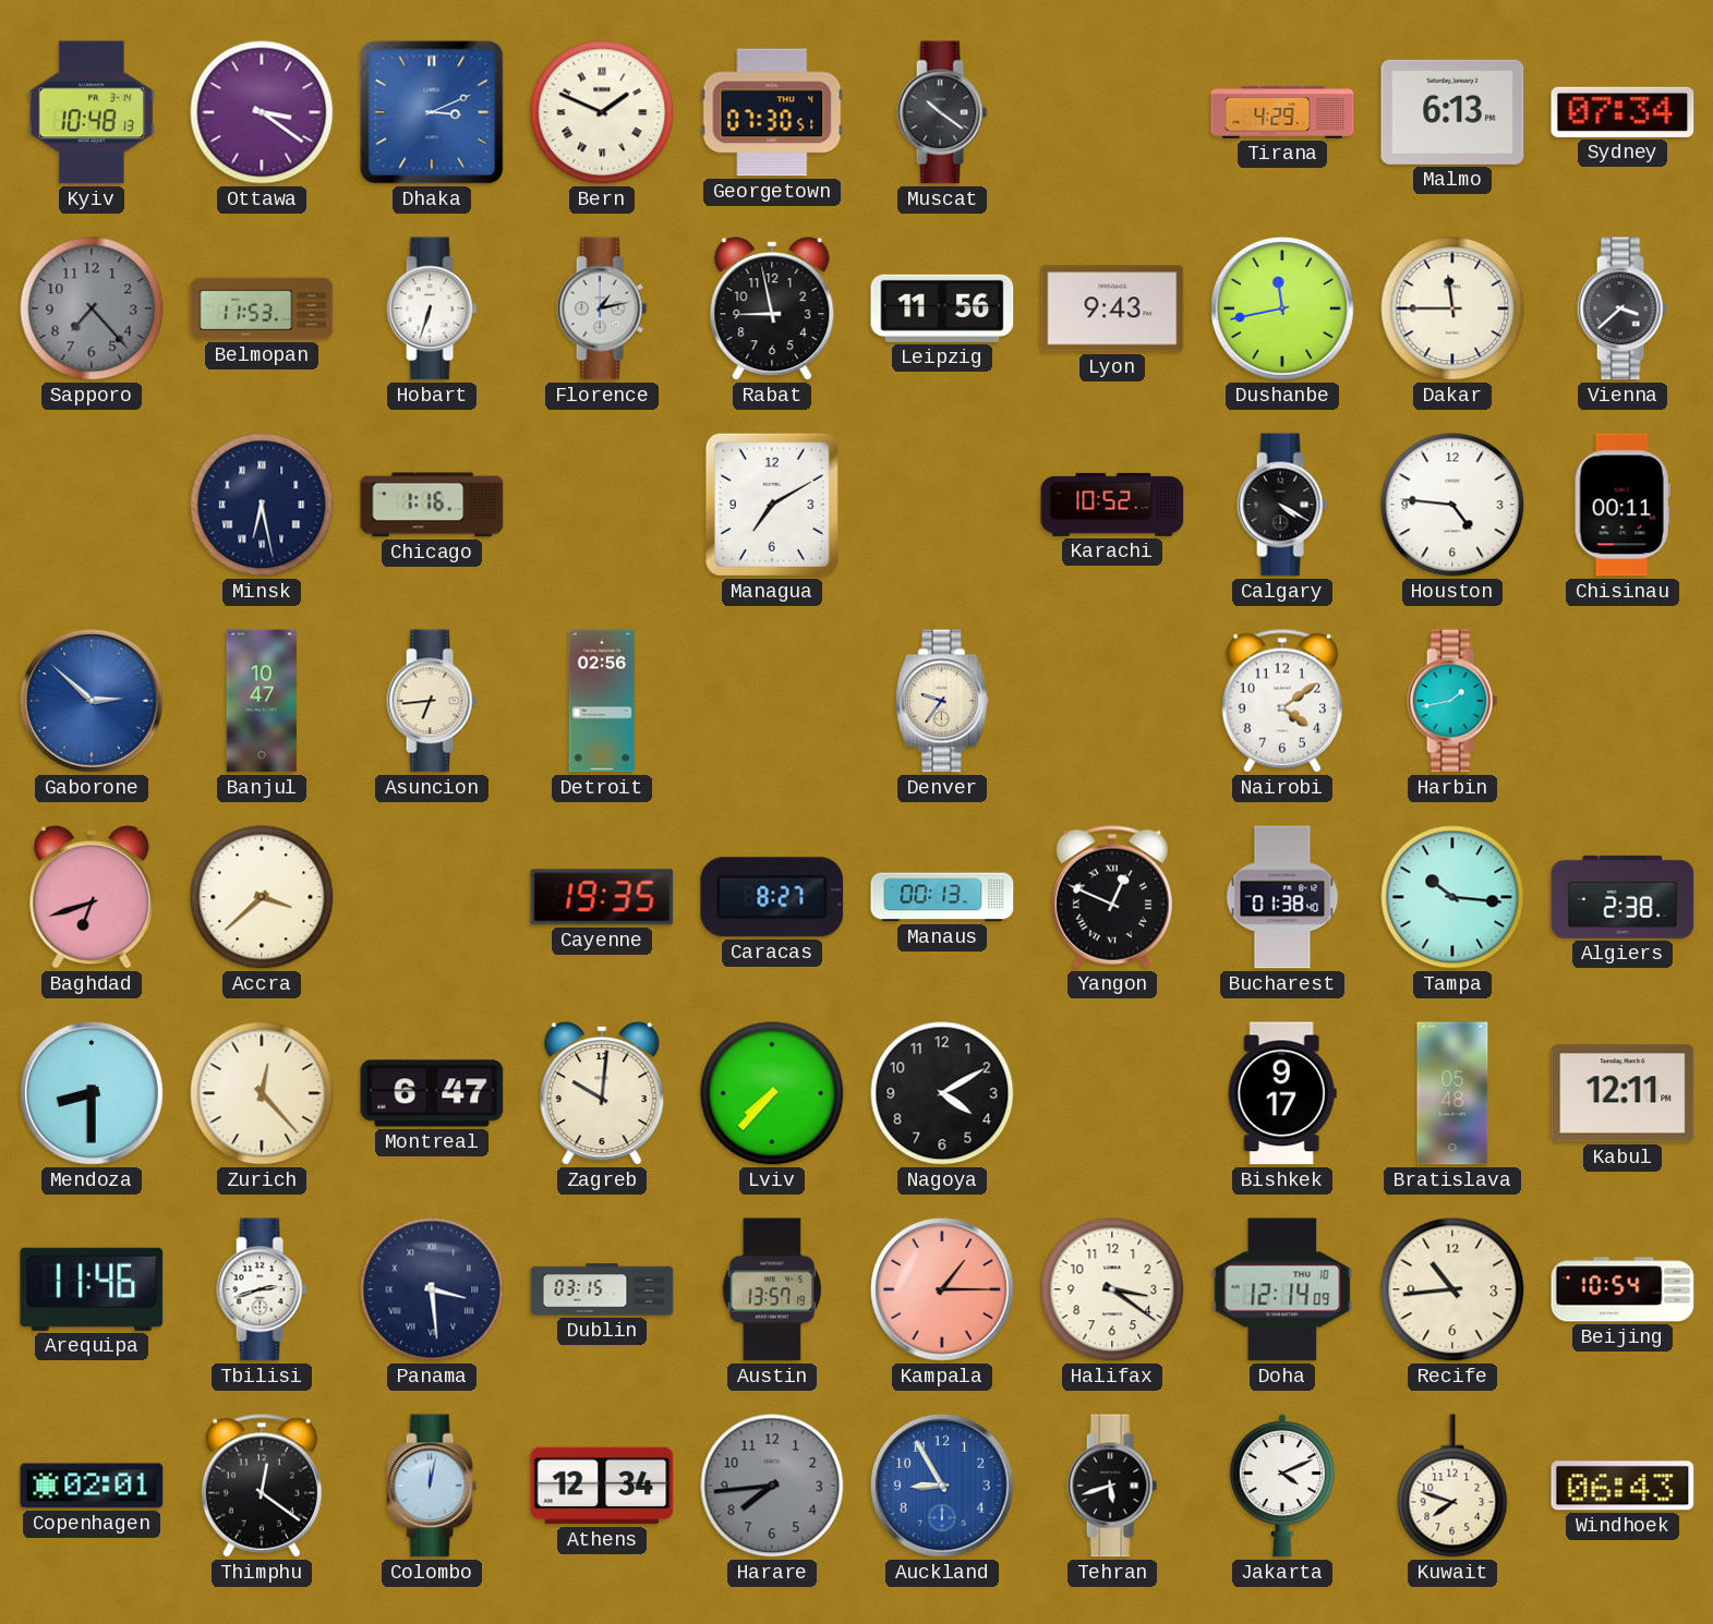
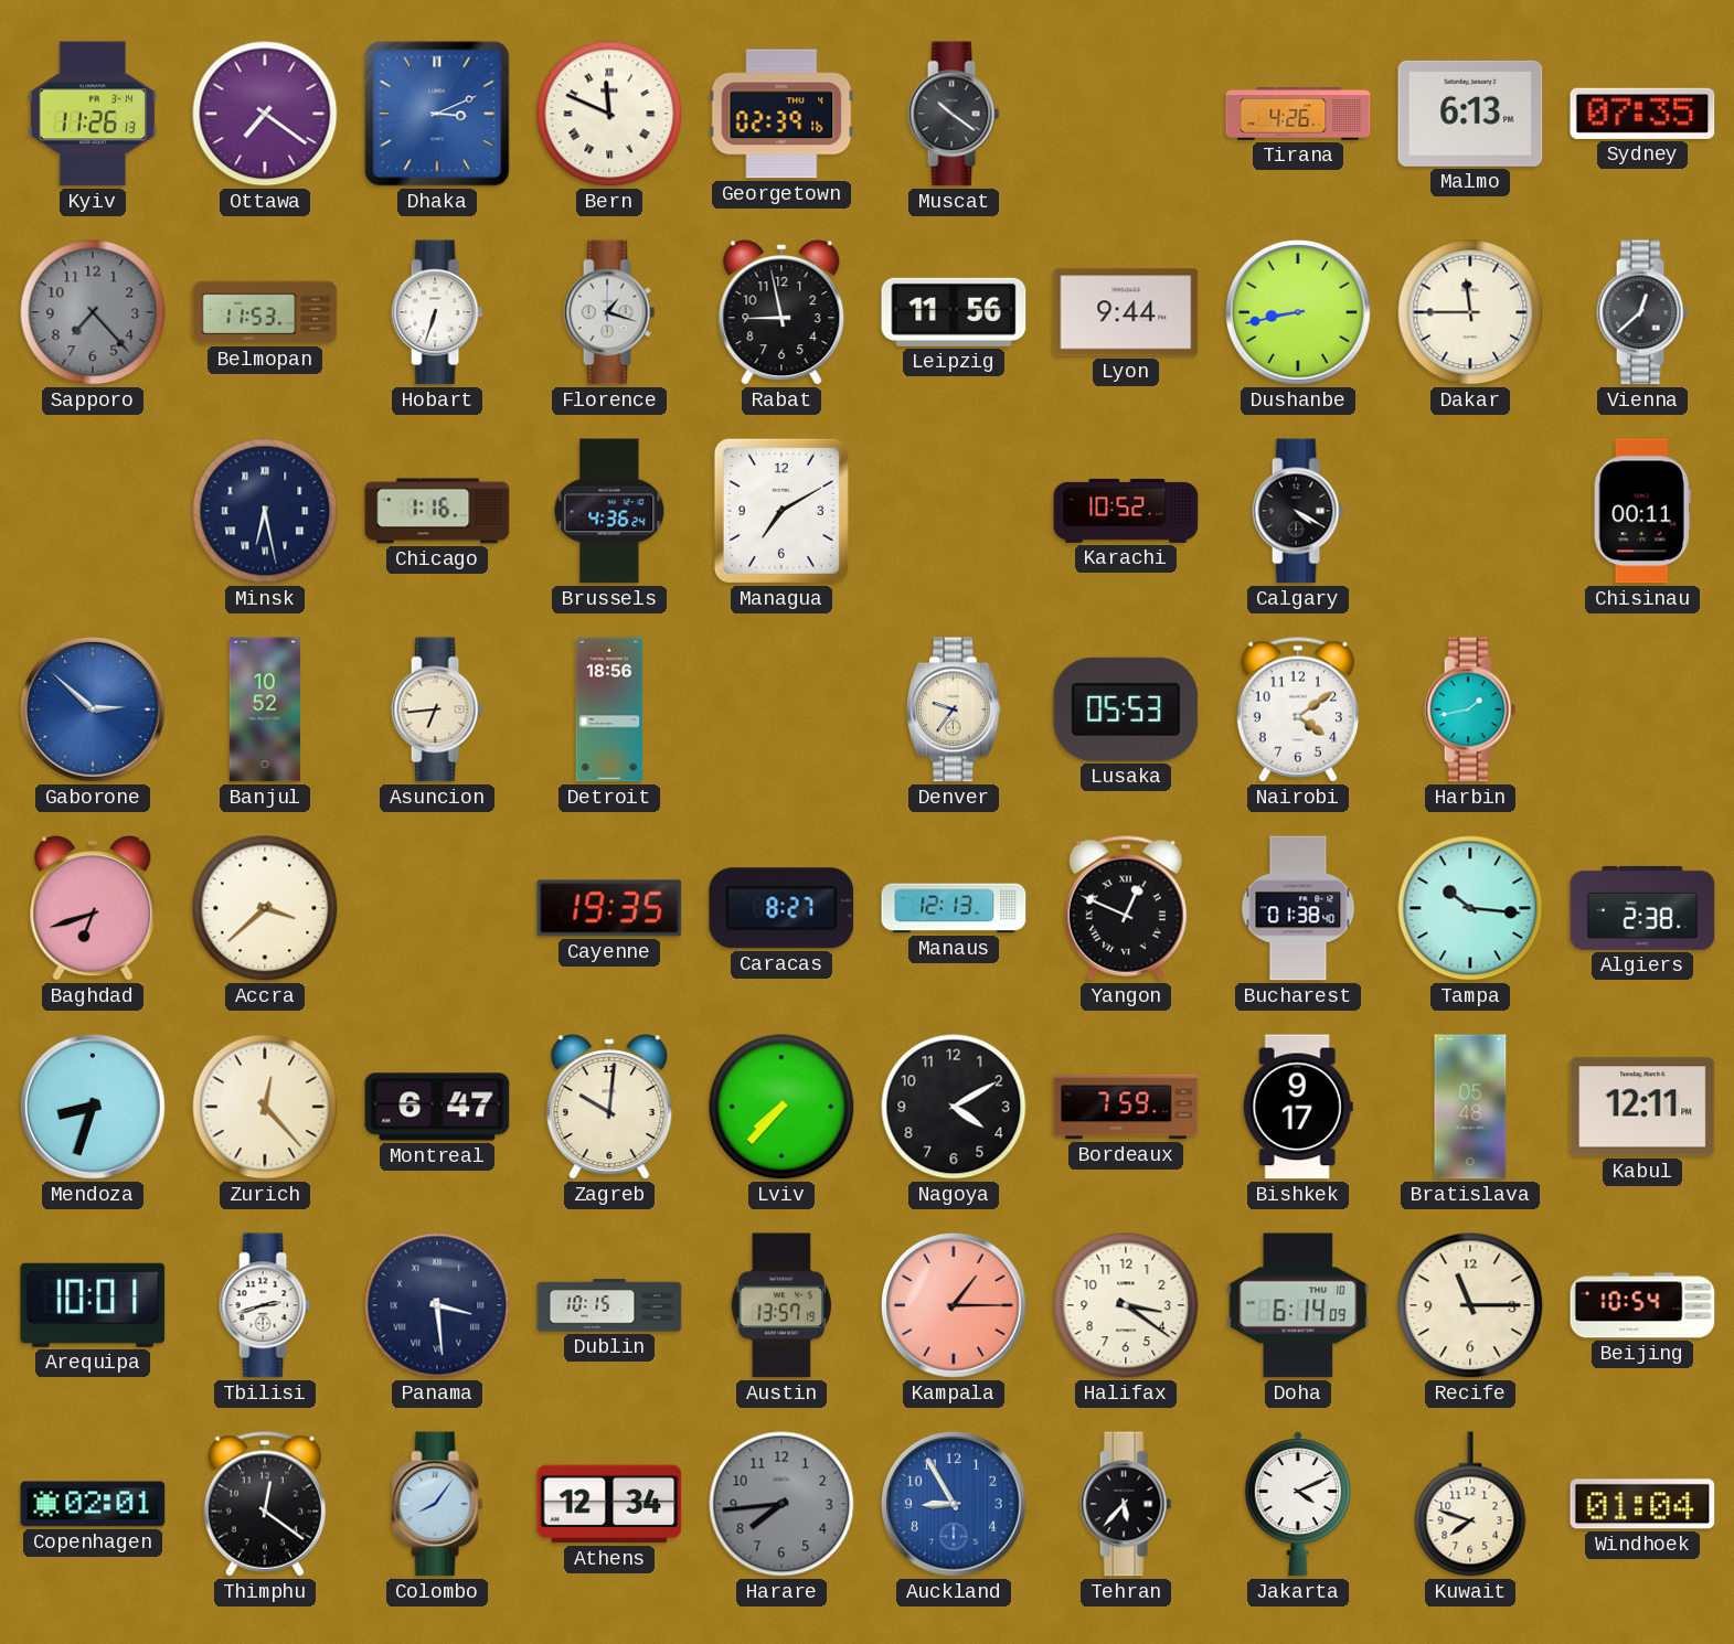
Kyiv: 10:48 -> 11:26
Ottawa: 3:21 -> 7:21
Bern: 1:49 -> 11:49
Georgetown: 07:30 -> 02:39
Tirana: 4:29 -> 4:26
Sydney: 07:34 -> 07:35
Florence: 1:13 -> 1:18
Lyon: 9:43 -> 9:44
Dushanbe: 11:43 -> 8:43
Vienna: 3:38 -> 12:38
Brussels: none -> 4:36
Houston: 4:46 -> none
Banjul: 10:47 -> 10:52
Detroit: 02:56 -> 18:56
Lusaka: none -> 05:53
Manaus: 00:13 -> 12:13
Mendoza: 8:30 -> 8:33
Bordeaux: none -> 7:59
Arequipa: 11:46 -> 10:01
Dublin: 03:15 -> 10:15
Doha: 12:14 -> 6:14
Recife: 10:44 -> 11:15
Colombo: 12:02 -> 8:06
Tehran: 5:42 -> 5:37
Windhoek: 06:43 -> 01:04
